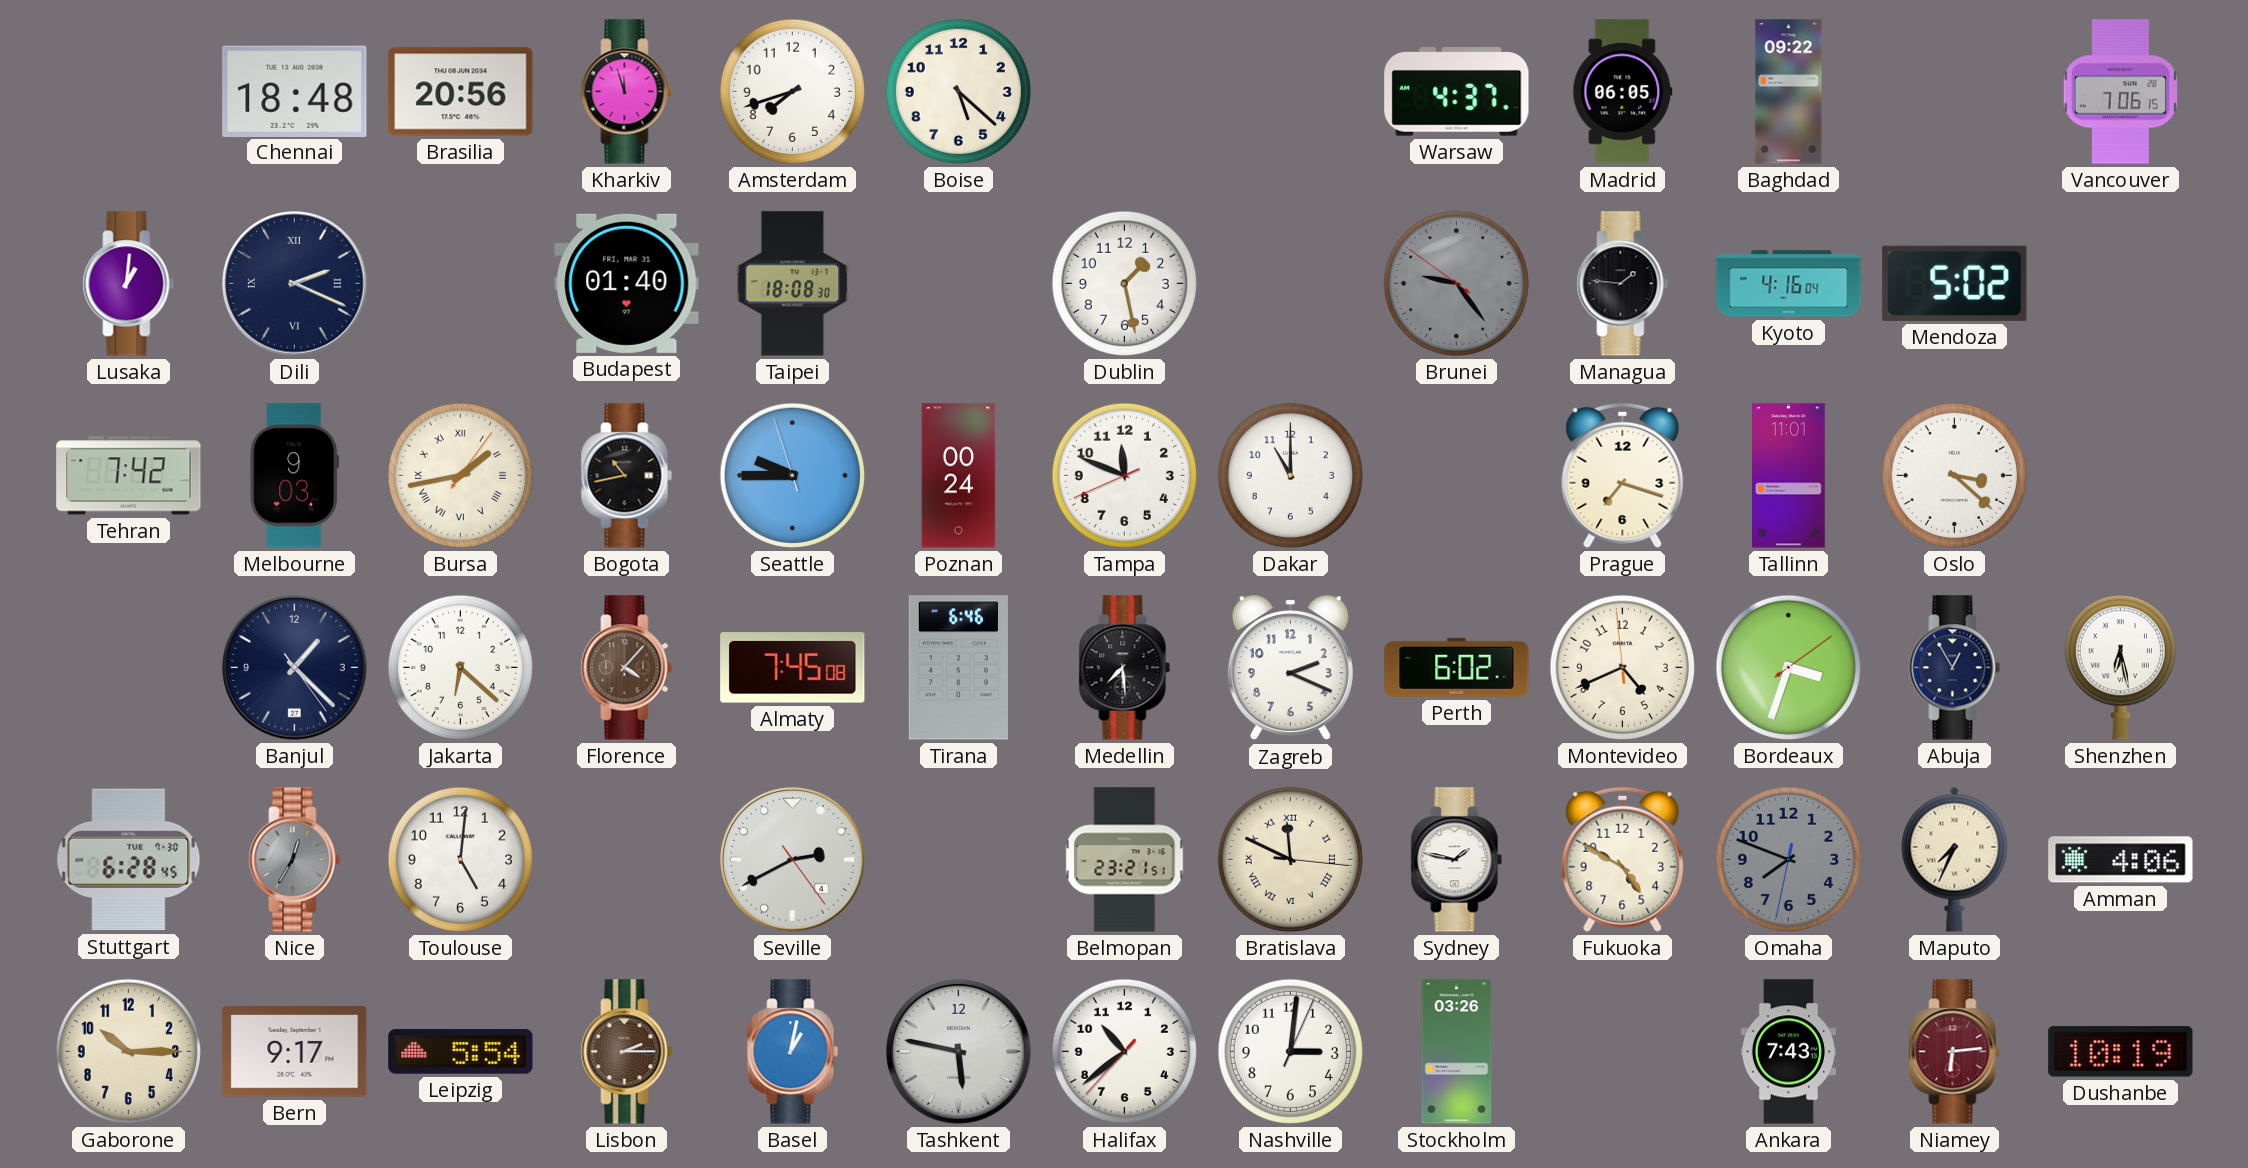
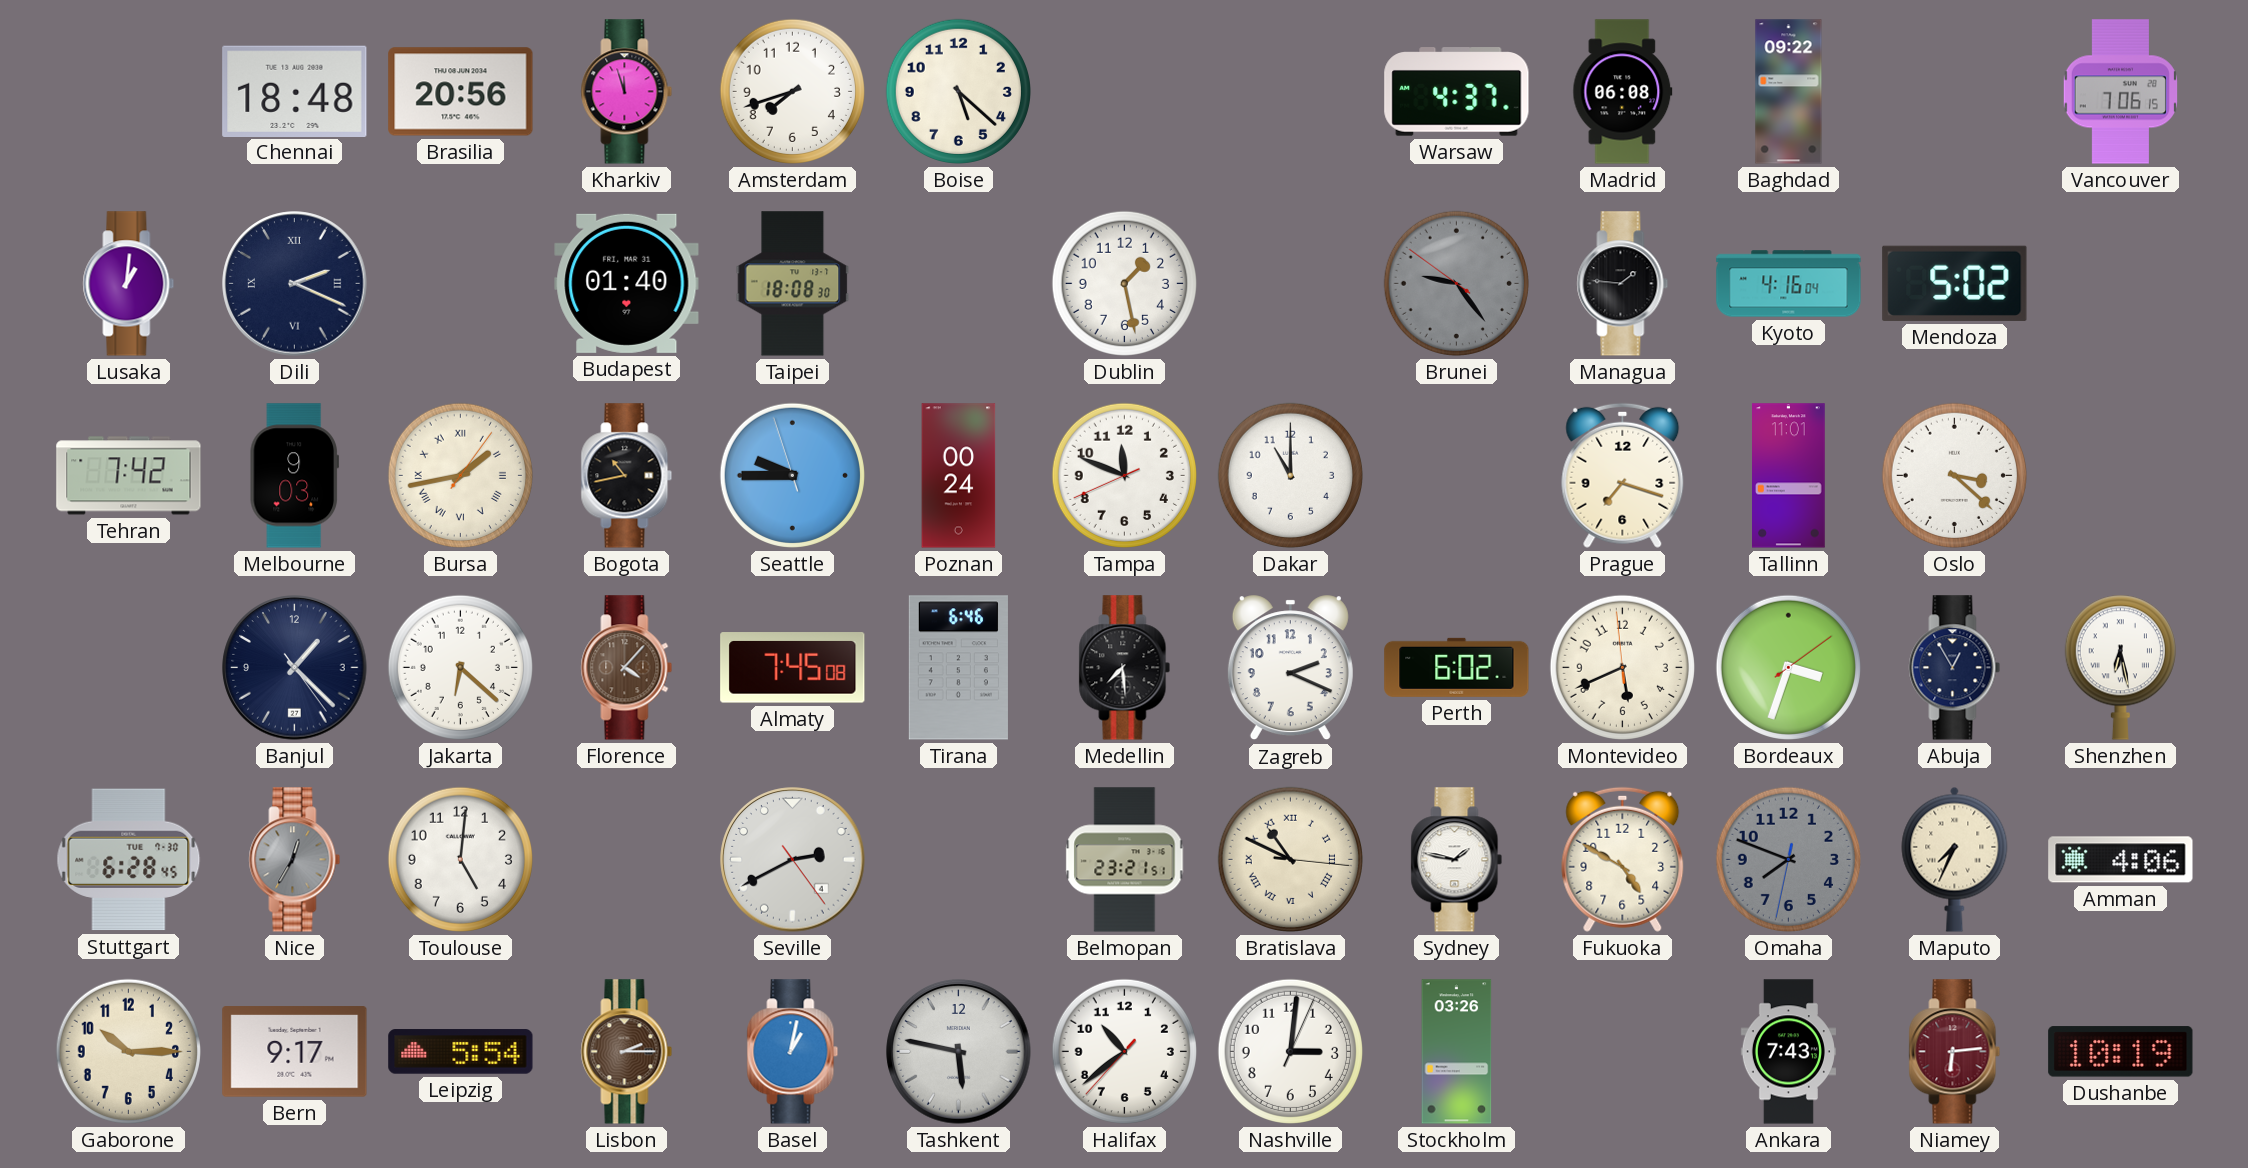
Madrid: 06:05 -> 06:08
Montevideo: 4:40 -> 5:40
Bratislava: 11:49 -> 10:49
